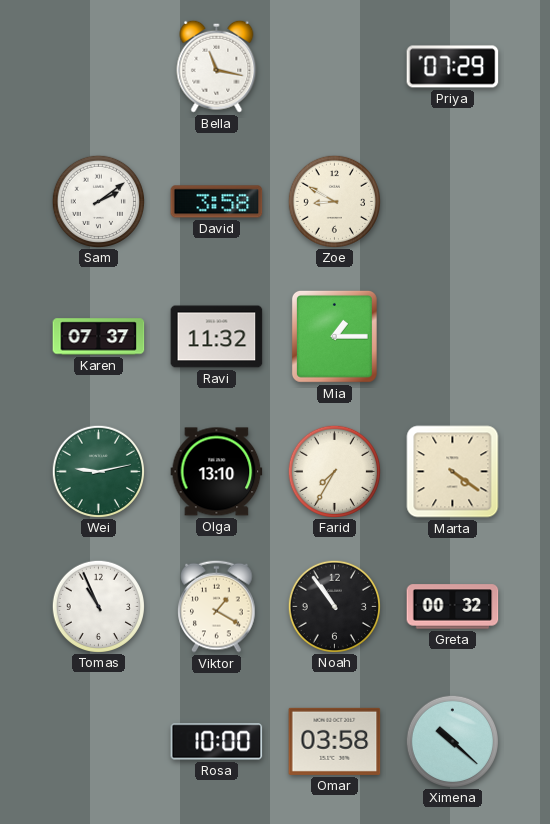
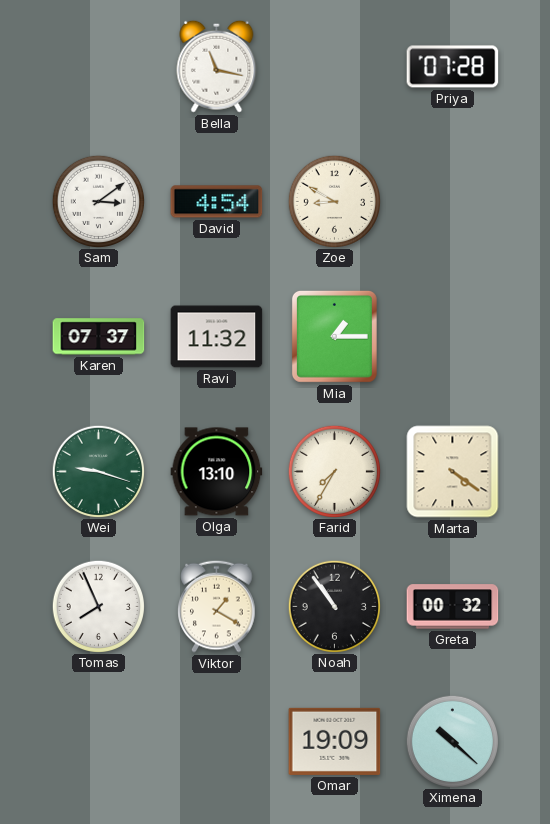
Priya: 07:29 -> 07:28
Sam: 2:09 -> 3:09
David: 3:58 -> 4:54
Wei: 9:13 -> 9:18
Tomas: 10:56 -> 7:56
Rosa: 10:00 -> none
Omar: 03:58 -> 19:09
